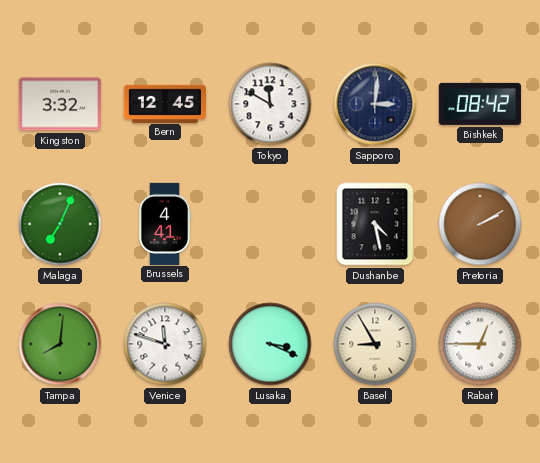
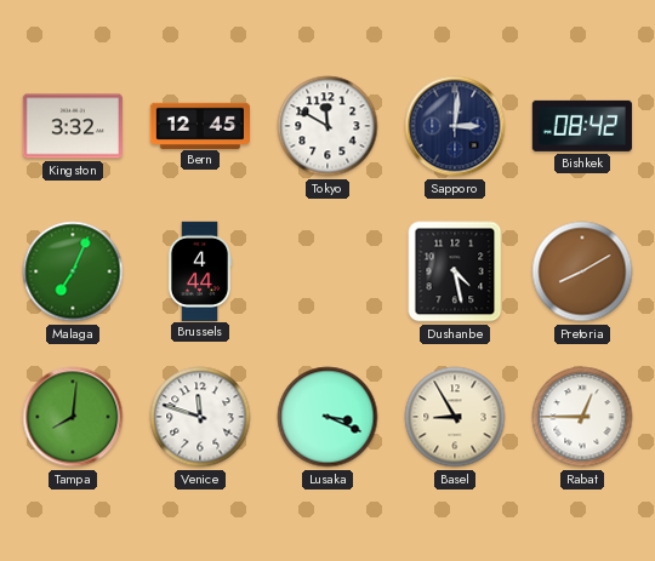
Brussels: 4:41 -> 4:44
Pretoria: 2:10 -> 8:10
